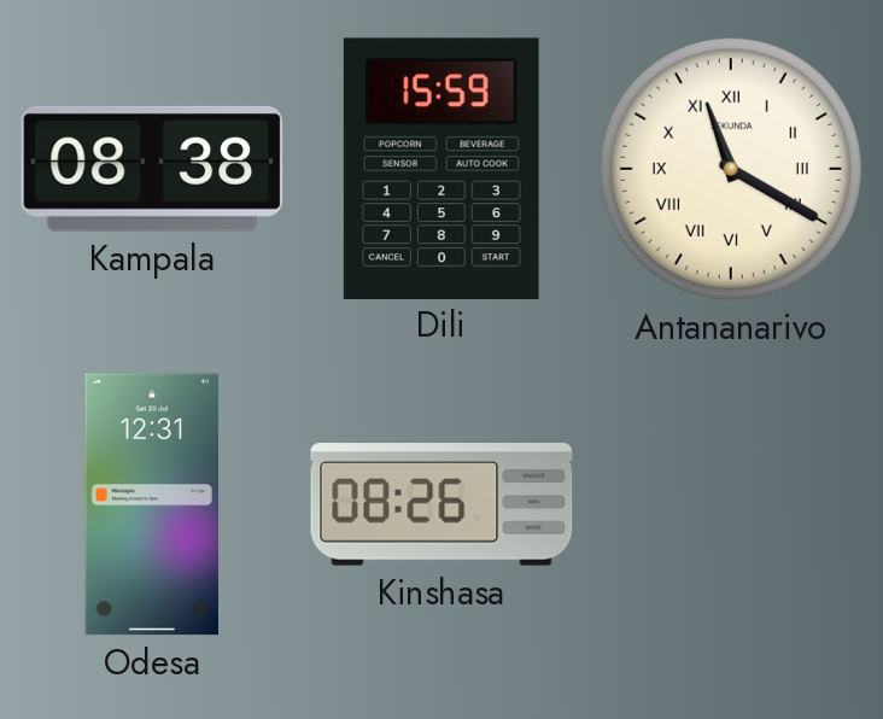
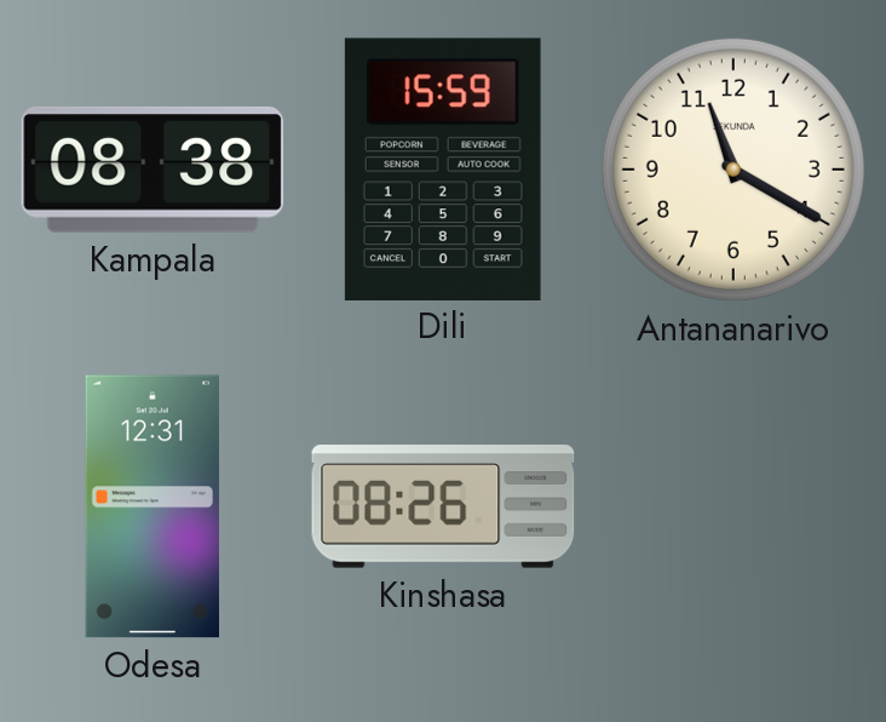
Antananarivo numerals: Roman -> Arabic
